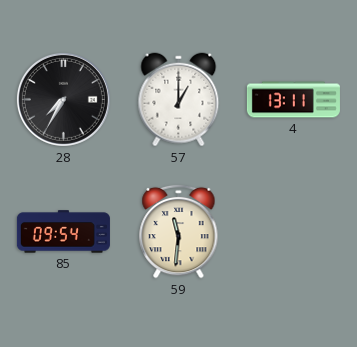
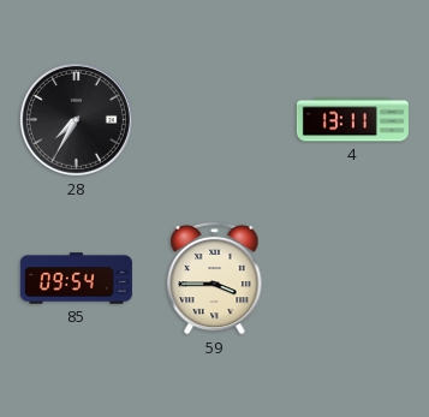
57: 1:00 -> none
59: 11:31 -> 3:45
